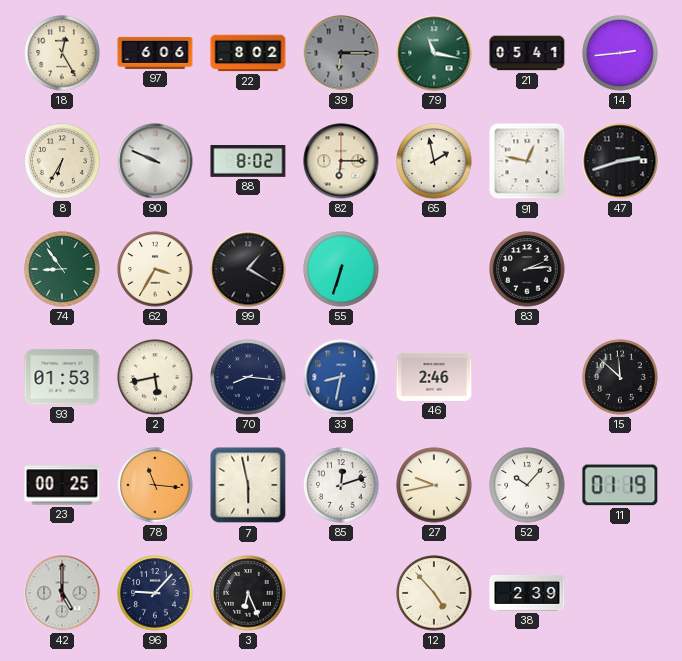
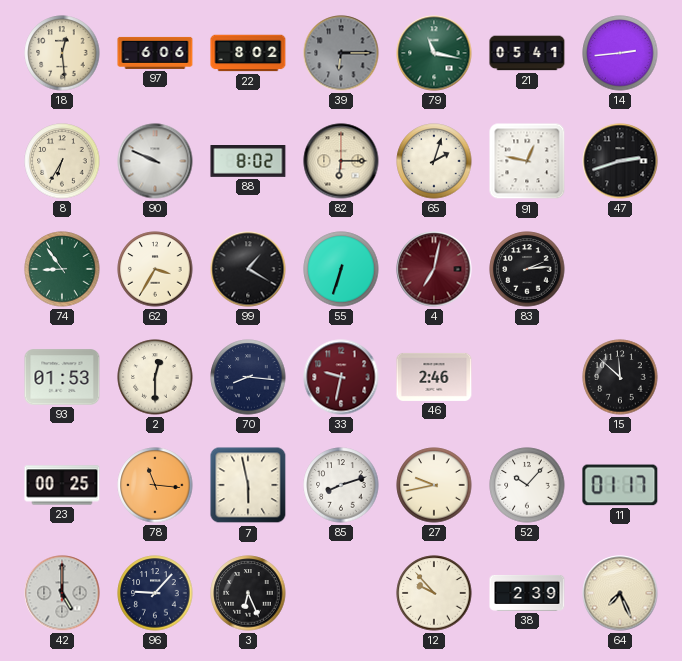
18: 12:25 -> 12:29
65: 1:58 -> 2:03
4: none -> 7:02
2: 5:43 -> 12:30
33: 8:32 -> 9:32
33 dial: blue -> burgundy
85: 12:12 -> 8:12
11: 01:19 -> 01:17
12: 4:53 -> 9:53
64: none -> 7:26
